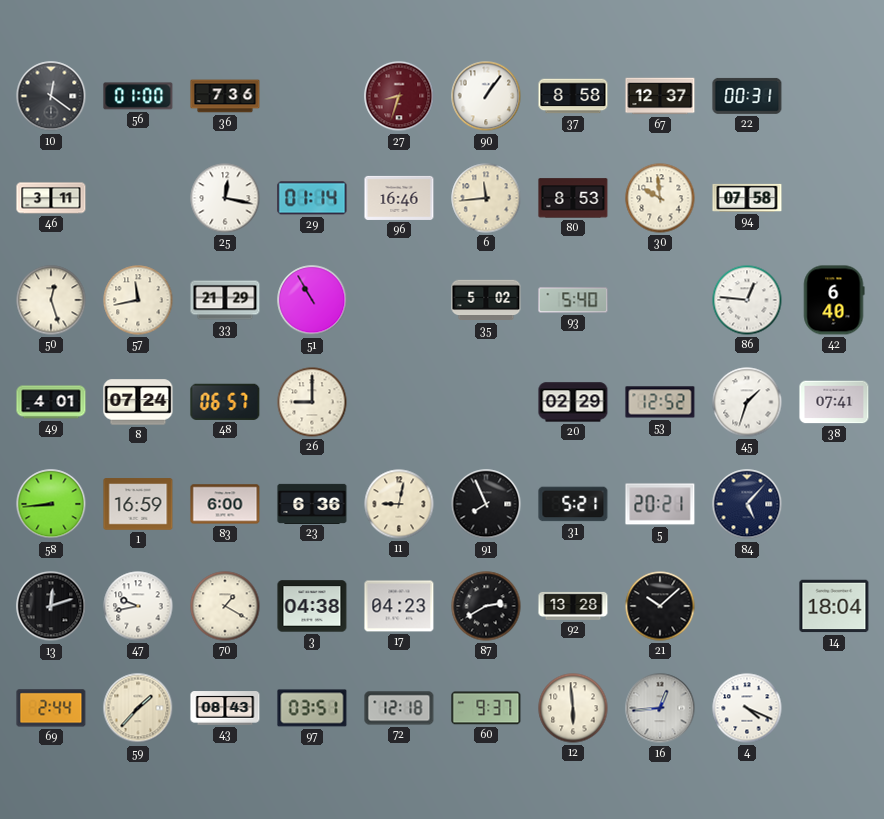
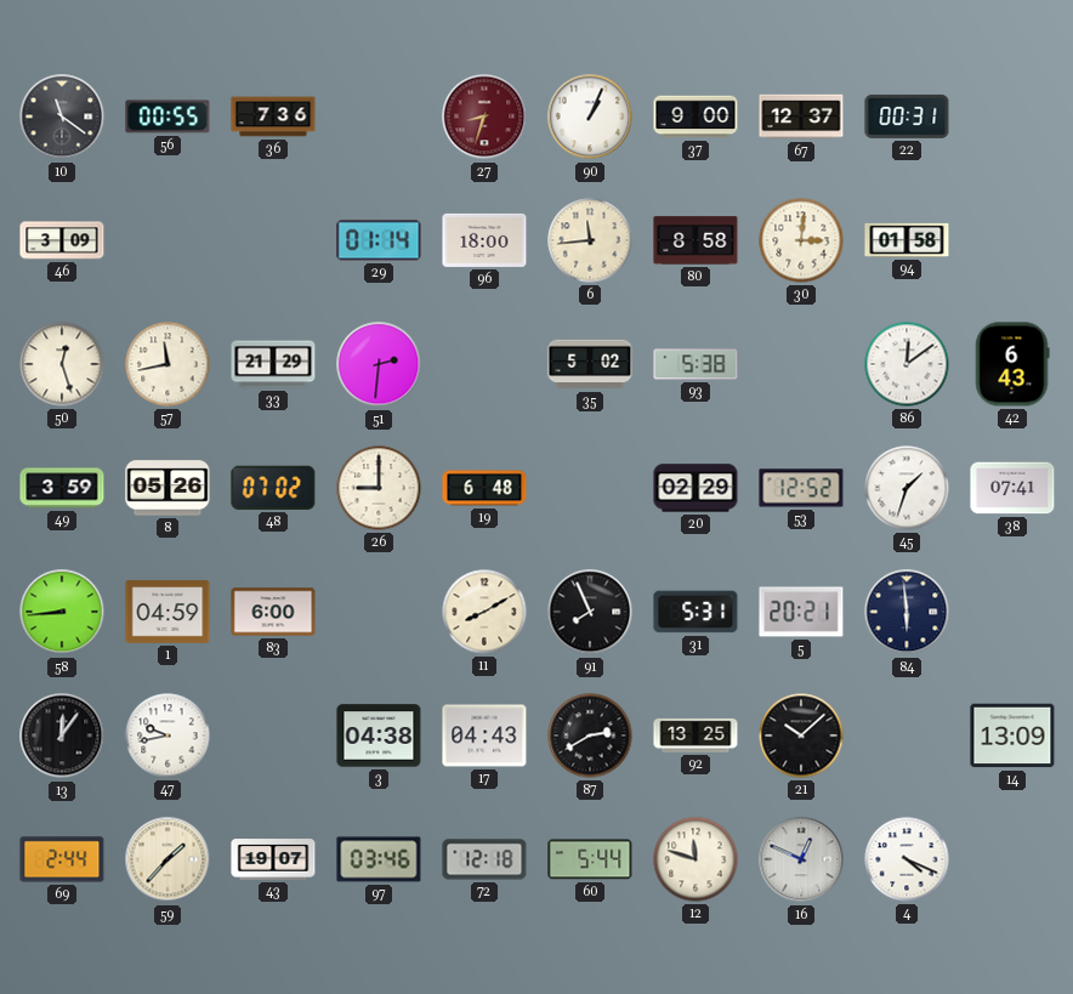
10: 12:21 -> 11:21
56: 01:00 -> 00:55
90: 1:06 -> 1:04
37: 8:58 -> 9:00
46: 3:11 -> 3:09
25: 12:17 -> none
96: 16:46 -> 18:00
80: 8:53 -> 8:58
30: 9:59 -> 3:01
94: 07:58 -> 01:58
51: 10:55 -> 2:31
93: 5:40 -> 5:38
86: 12:46 -> 12:09
42: 6:40 -> 6:43
49: 4:01 -> 3:59
8: 07:24 -> 05:26
48: 06:57 -> 07:02
19: none -> 6:48
1: 16:59 -> 04:59
23: 6:36 -> none
11: 9:02 -> 8:10
31: 5:21 -> 5:31
84: 5:07 -> 5:59
13: 12:12 -> 12:06
70: 1:20 -> none
17: 04:23 -> 04:43
92: 13:28 -> 13:25
14: 18:04 -> 13:09
43: 08:43 -> 19:07
97: 03:51 -> 03:46
60: 9:37 -> 5:44
12: 5:59 -> 11:48
16: 12:44 -> 12:49
